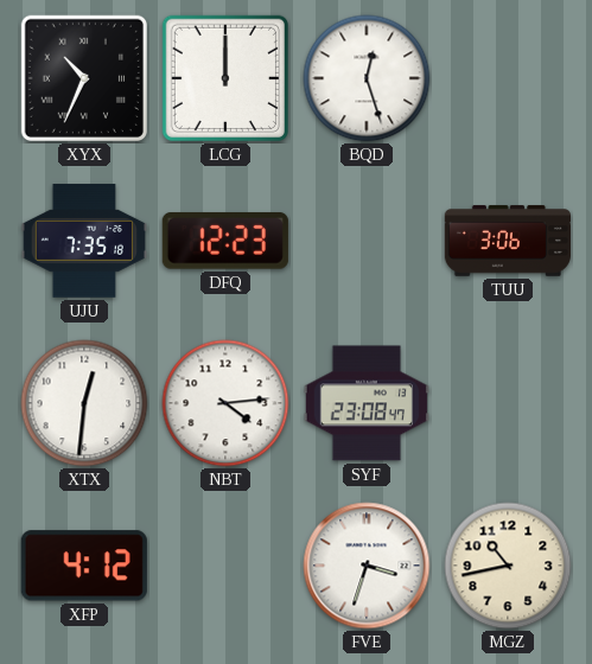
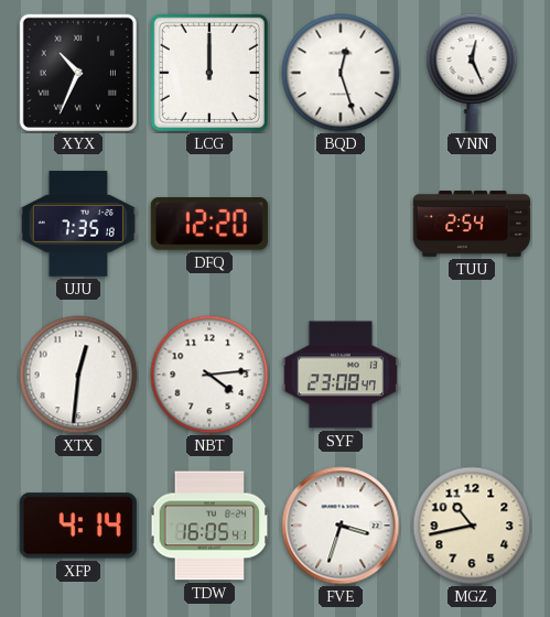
VNN: none -> 12:26
DFQ: 12:23 -> 12:20
TUU: 3:06 -> 2:54
XFP: 4:12 -> 4:14
TDW: none -> 16:05
